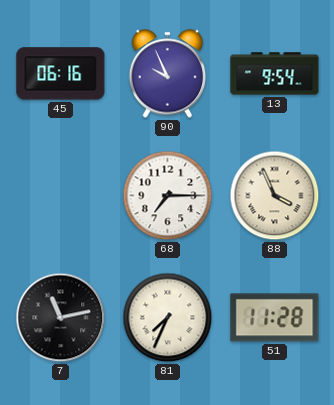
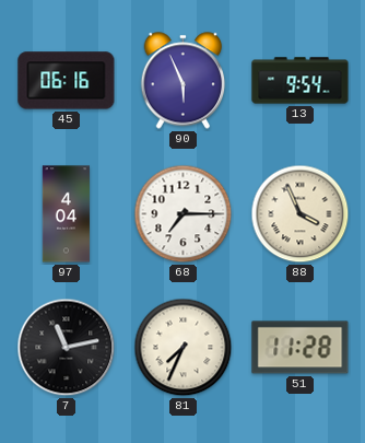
90: 9:56 -> 5:56
97: none -> 4:04
